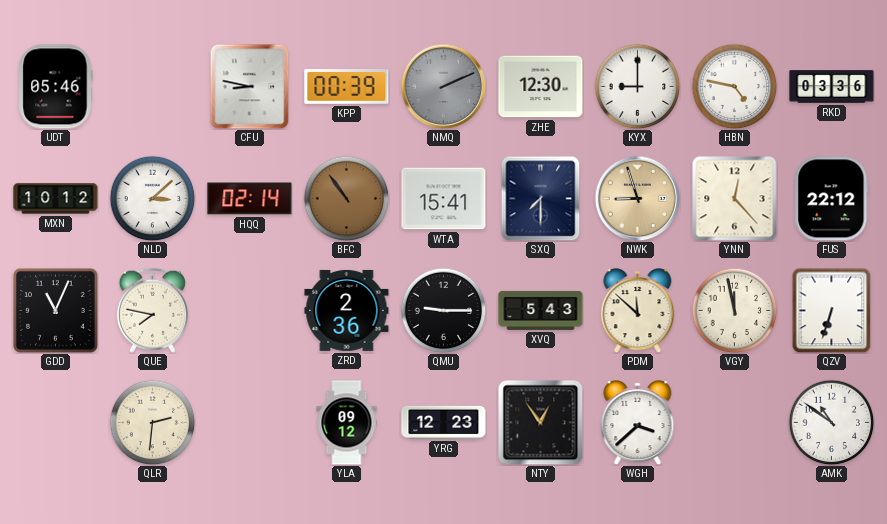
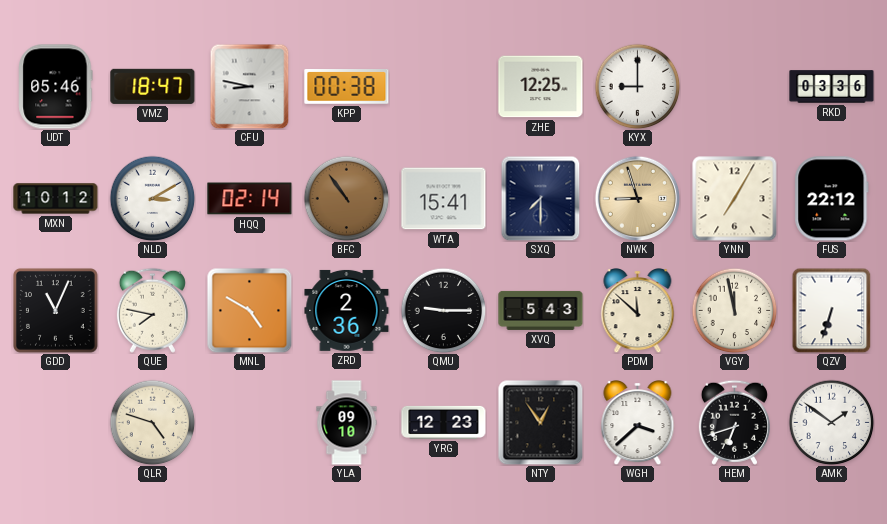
VMZ: none -> 18:47
KPP: 00:39 -> 00:38
NMQ: 2:11 -> none
ZHE: 12:30 -> 12:25
HBN: 4:47 -> none
NLD: 3:08 -> 3:10
YNN: 12:23 -> 7:05
MNL: none -> 4:50
QLR: 2:31 -> 4:48
YLA: 09:12 -> 09:10
HEM: none -> 6:42
AMK: 10:51 -> 1:51
